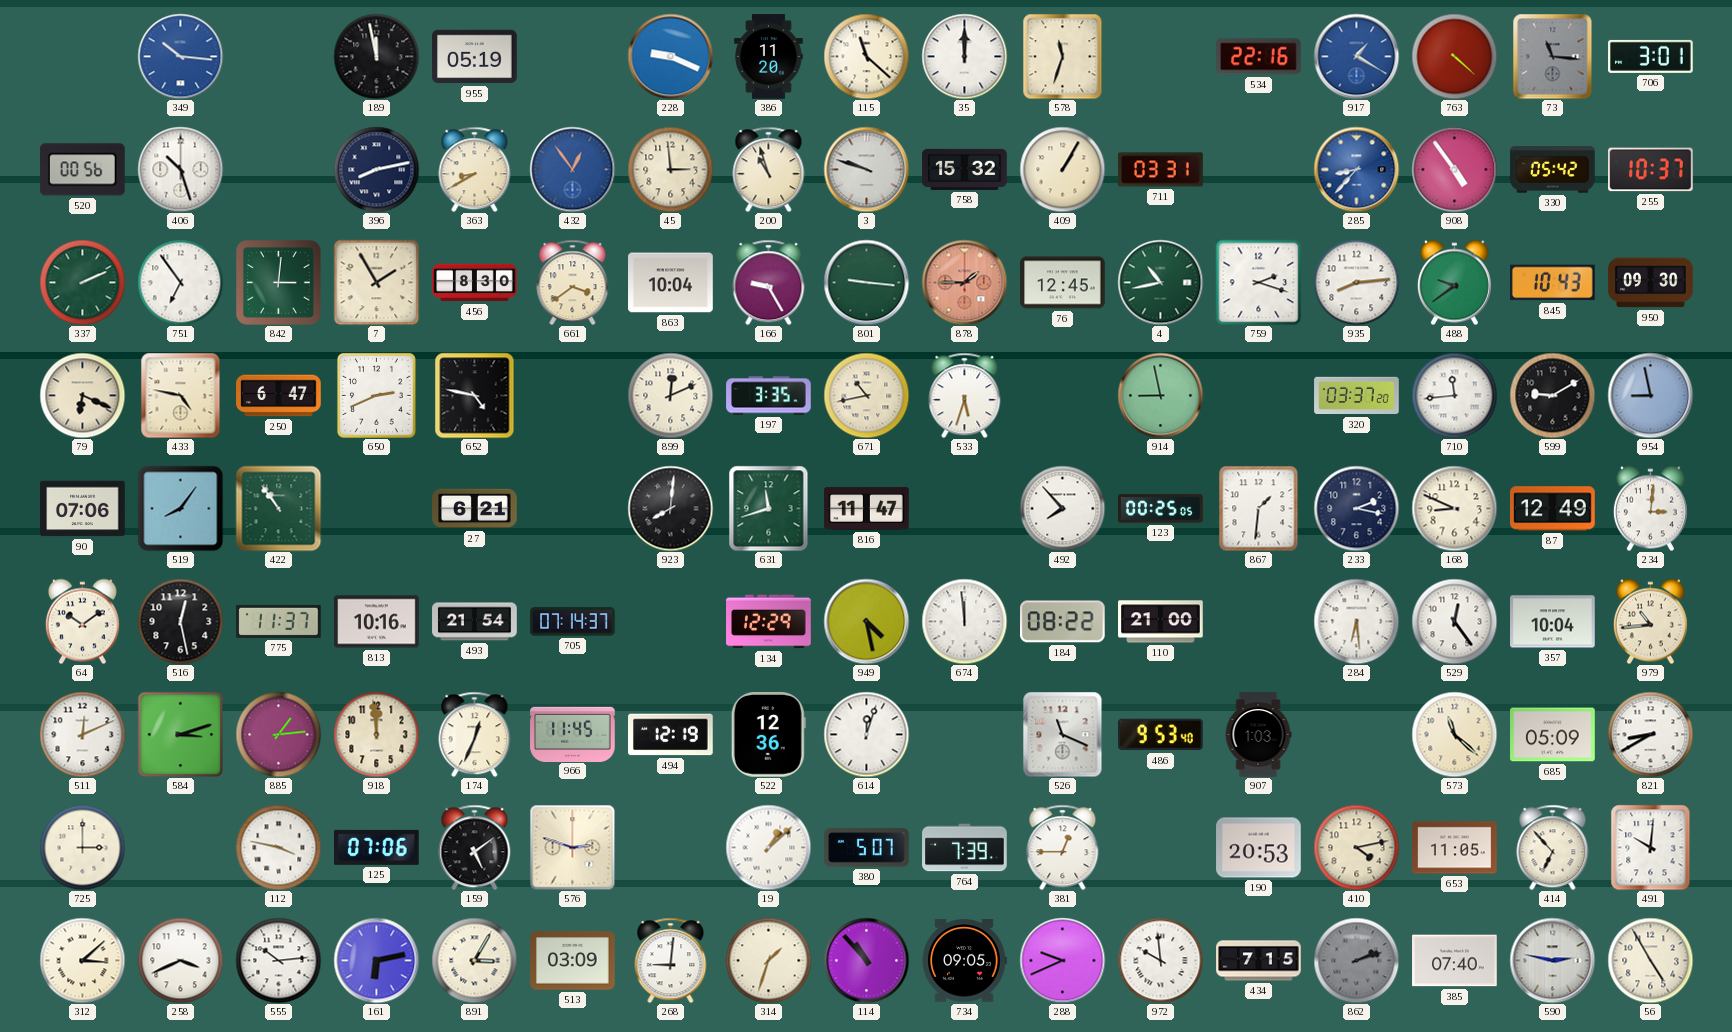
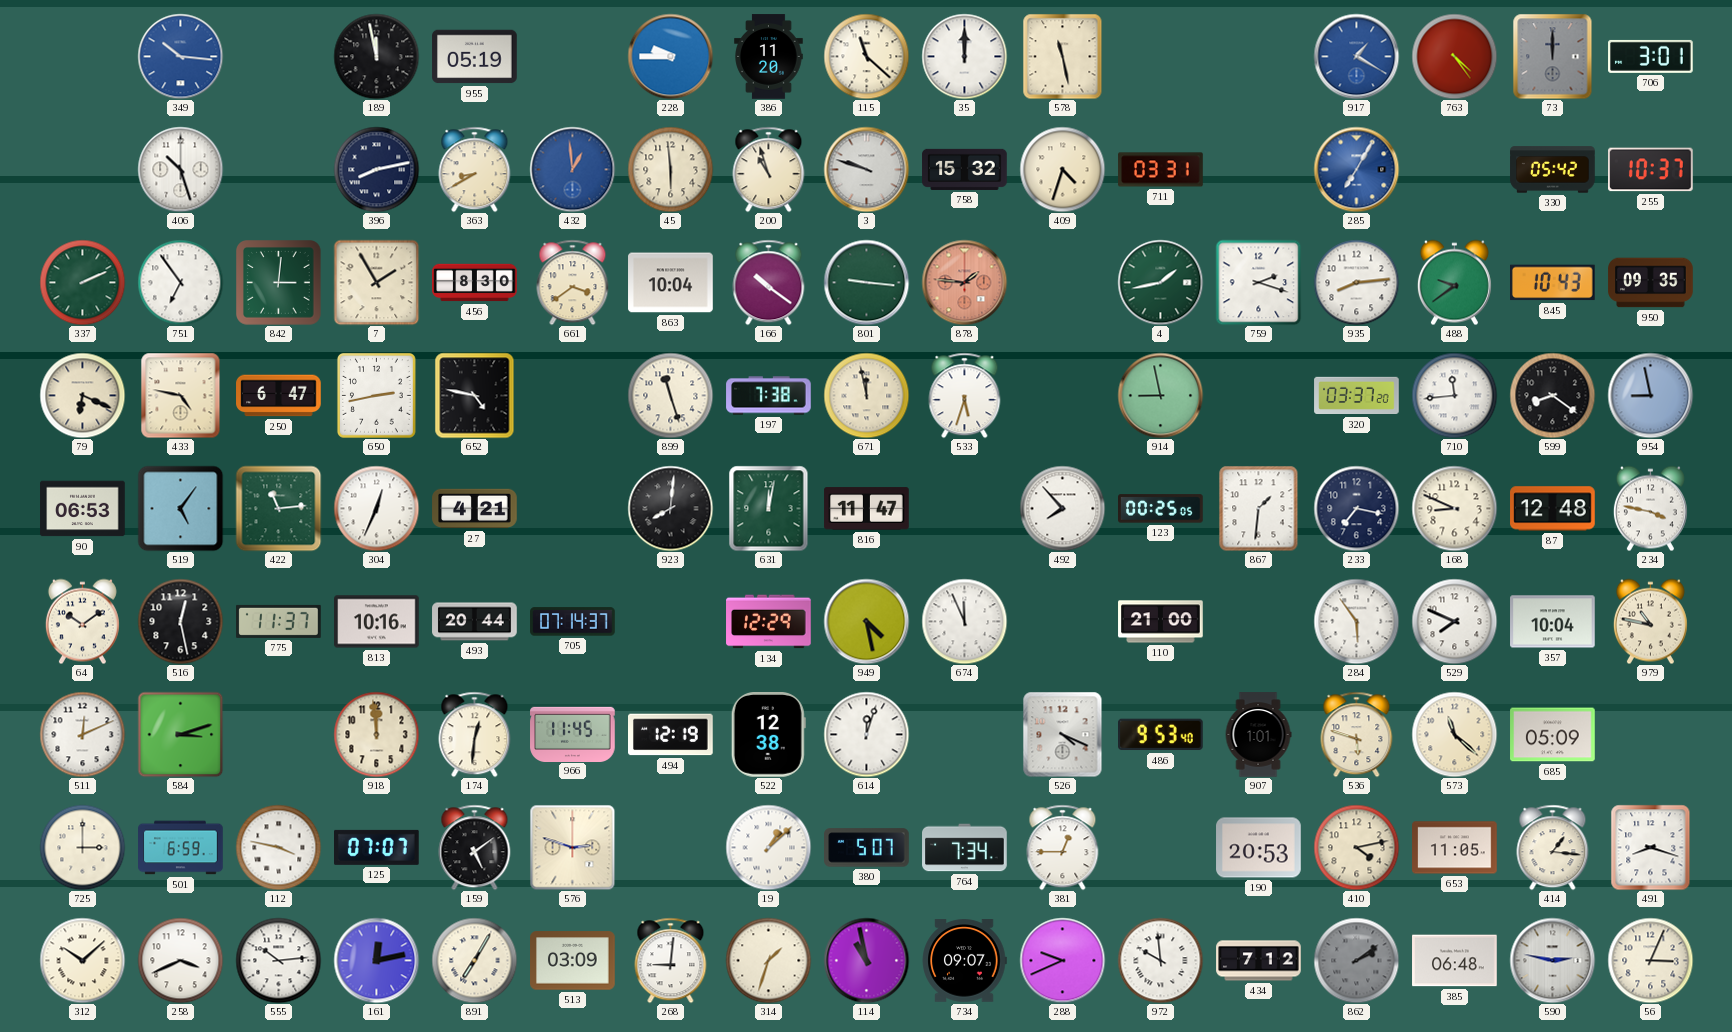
228: 9:19 -> 9:45
578: 11:33 -> 11:28
534: 22:16 -> none
763: 4:22 -> 4:24
73: 11:16 -> 12:00
520: 00:56 -> none
432: 12:54 -> 12:59
45: 2:59 -> 5:59
409: 1:05 -> 4:33
285: 8:37 -> 7:05
908: 4:54 -> none
166: 9:25 -> 10:21
878: 1:45 -> 1:46
76: 12:45 -> none
4: 10:43 -> 1:43
950: 09:30 -> 09:35
650: 2:41 -> 2:43
899: 12:11 -> 11:27
197: 3:35 -> 7:38
671: 10:43 -> 11:58
599: 9:10 -> 8:21
90: 07:06 -> 06:53
519: 8:06 -> 5:06
422: 10:54 -> 11:14
304: none -> 12:34
27: 6:21 -> 4:21
631: 11:42 -> 12:02
233: 2:17 -> 7:17
87: 12:49 -> 12:48
234: 3:01 -> 3:47
493: 21:54 -> 20:44
674: 11:59 -> 11:56
184: 08:22 -> none
284: 6:29 -> 5:54
529: 12:24 -> 7:49
979: 10:44 -> 10:47
885: 1:14 -> none
174: 12:34 -> 12:31
522: 12:36 -> 12:38
526: 11:19 -> 4:19
907: 1:03 -> 1:01
536: none -> 5:48
821: 8:40 -> none
501: none -> 6:59
125: 07:06 -> 07:07
764: 7:39 -> 7:34
414: 6:53 -> 1:16
491: 10:01 -> 8:18
312: 3:08 -> 10:08
161: 6:13 -> 12:13
891: 3:05 -> 7:05
114: 10:53 -> 10:58
734: 09:05 -> 09:07
434: 7:15 -> 7:12
862: 2:12 -> 2:09
385: 07:40 -> 06:48
56: 4:55 -> 3:04
